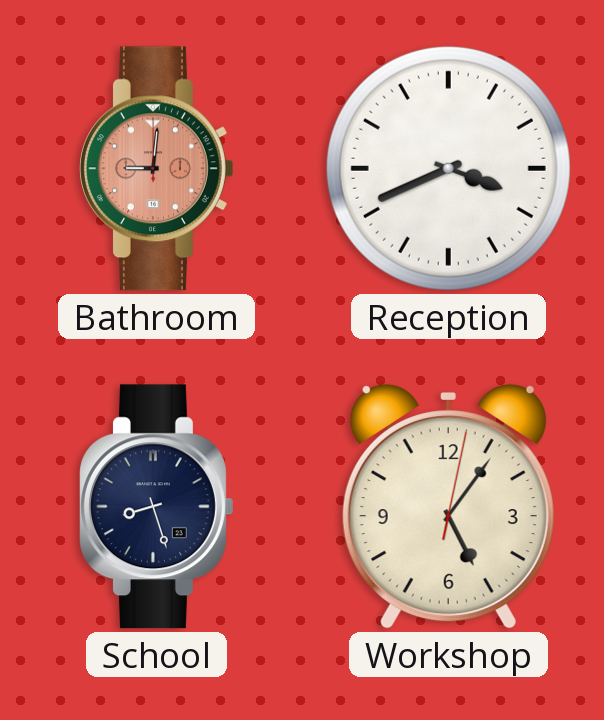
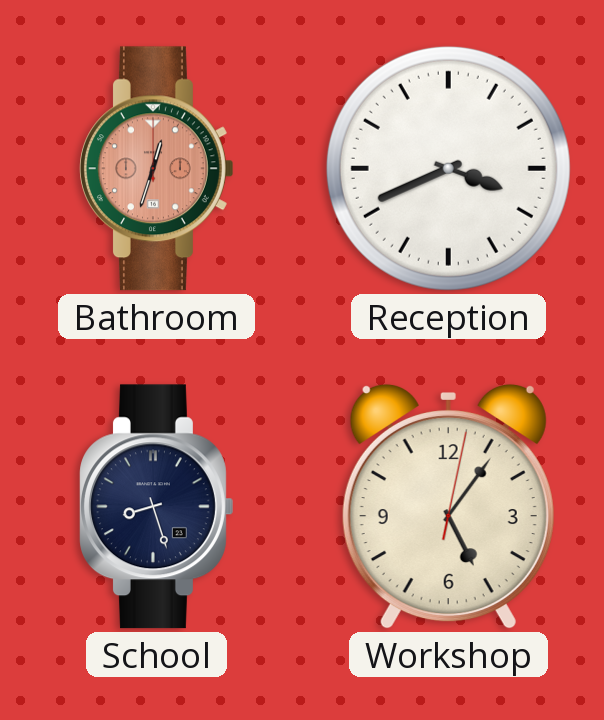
Bathroom: 9:01 -> 12:33
